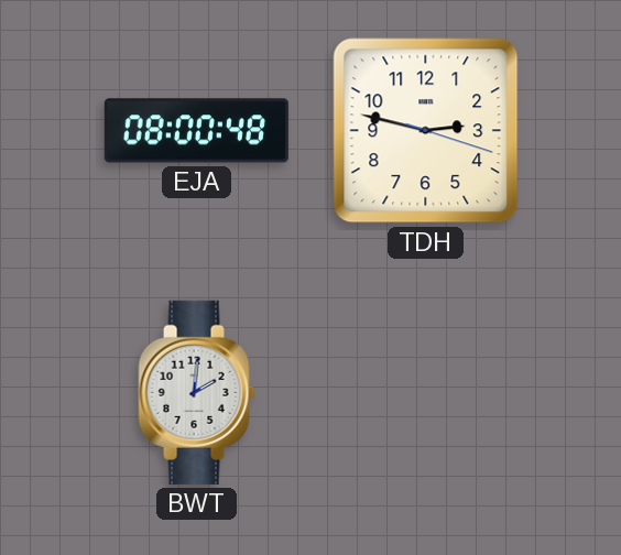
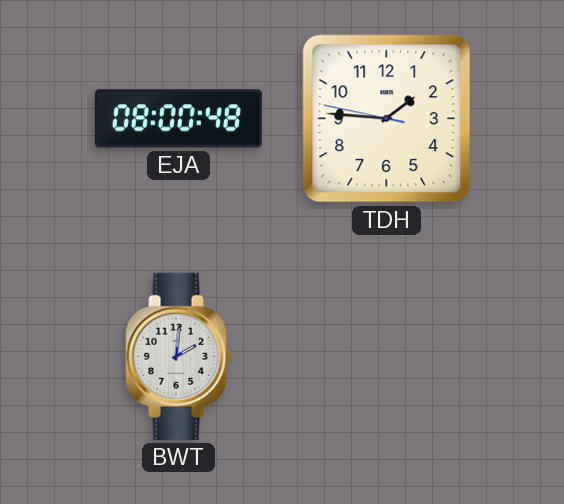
TDH: 2:47 -> 1:45
